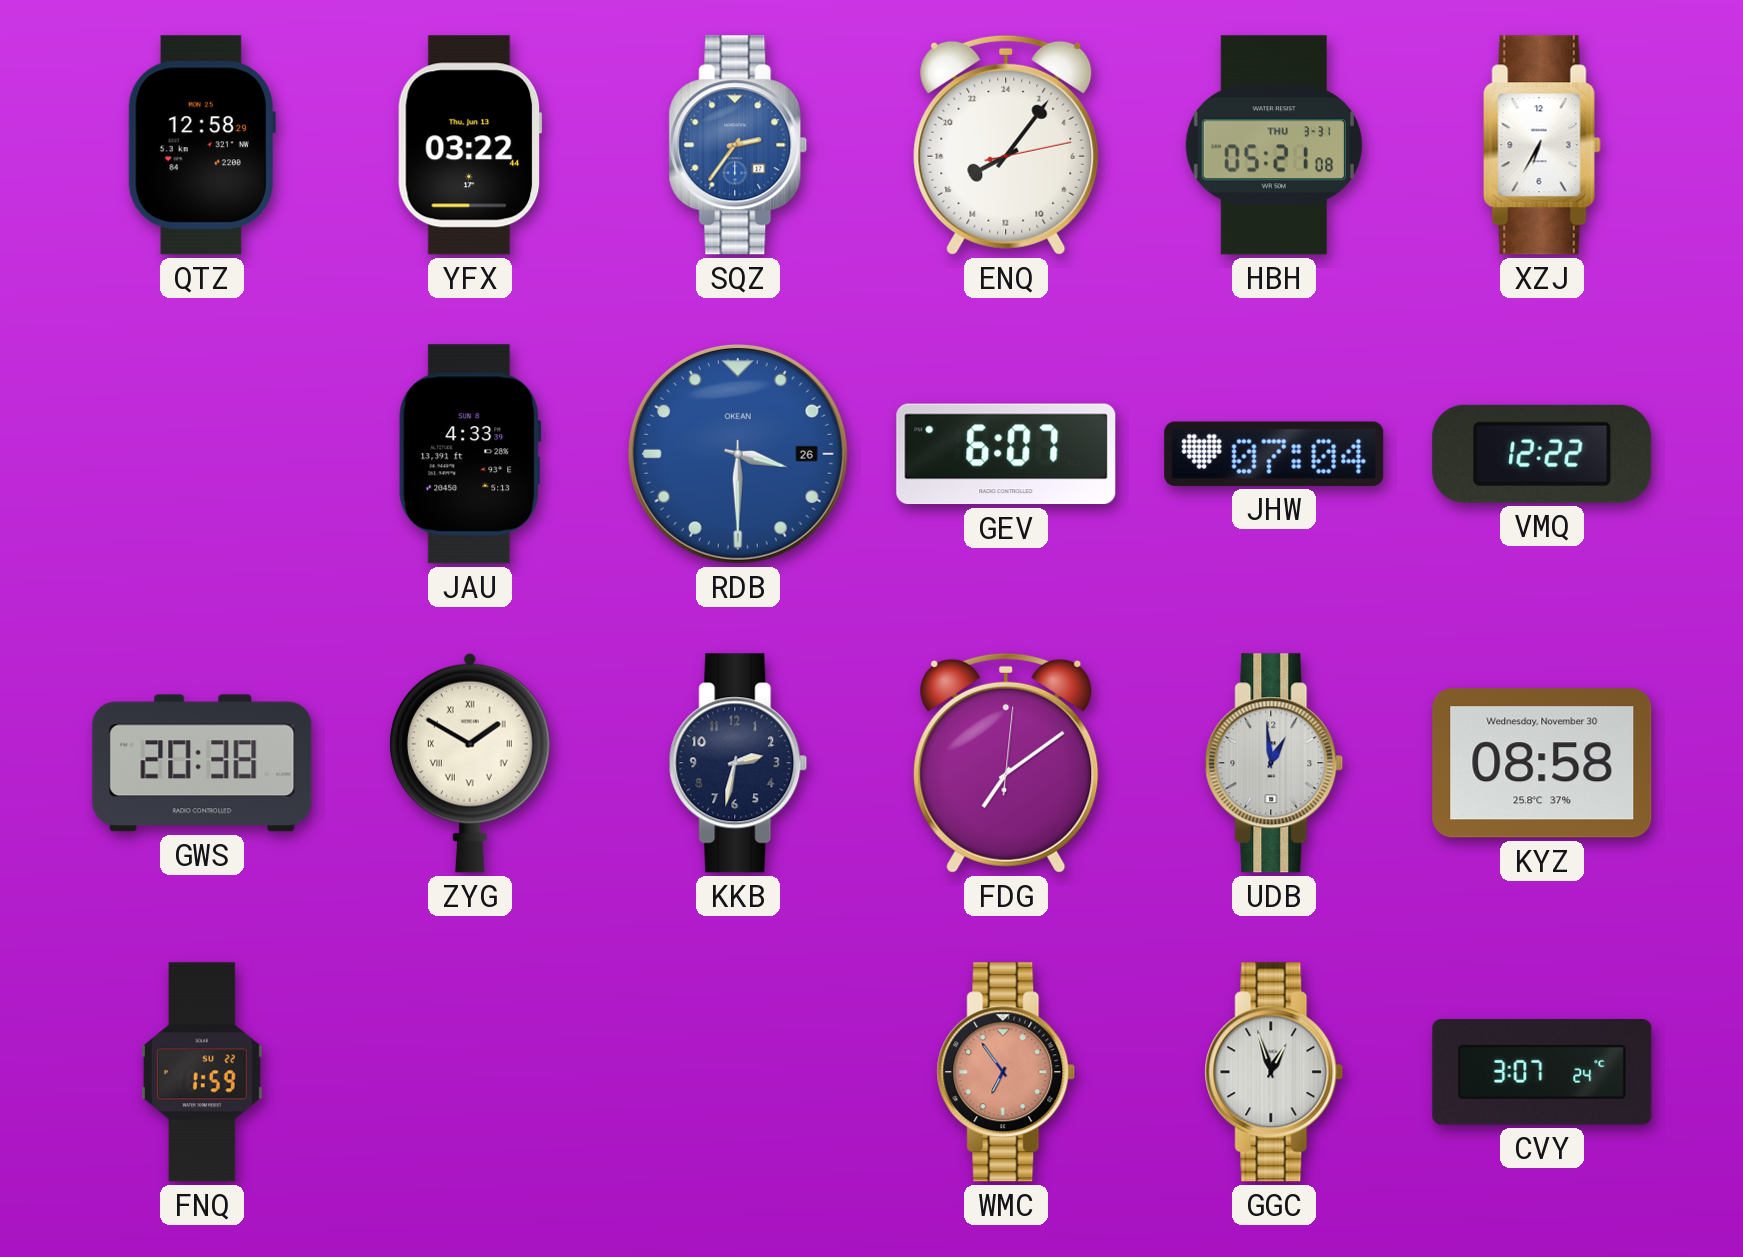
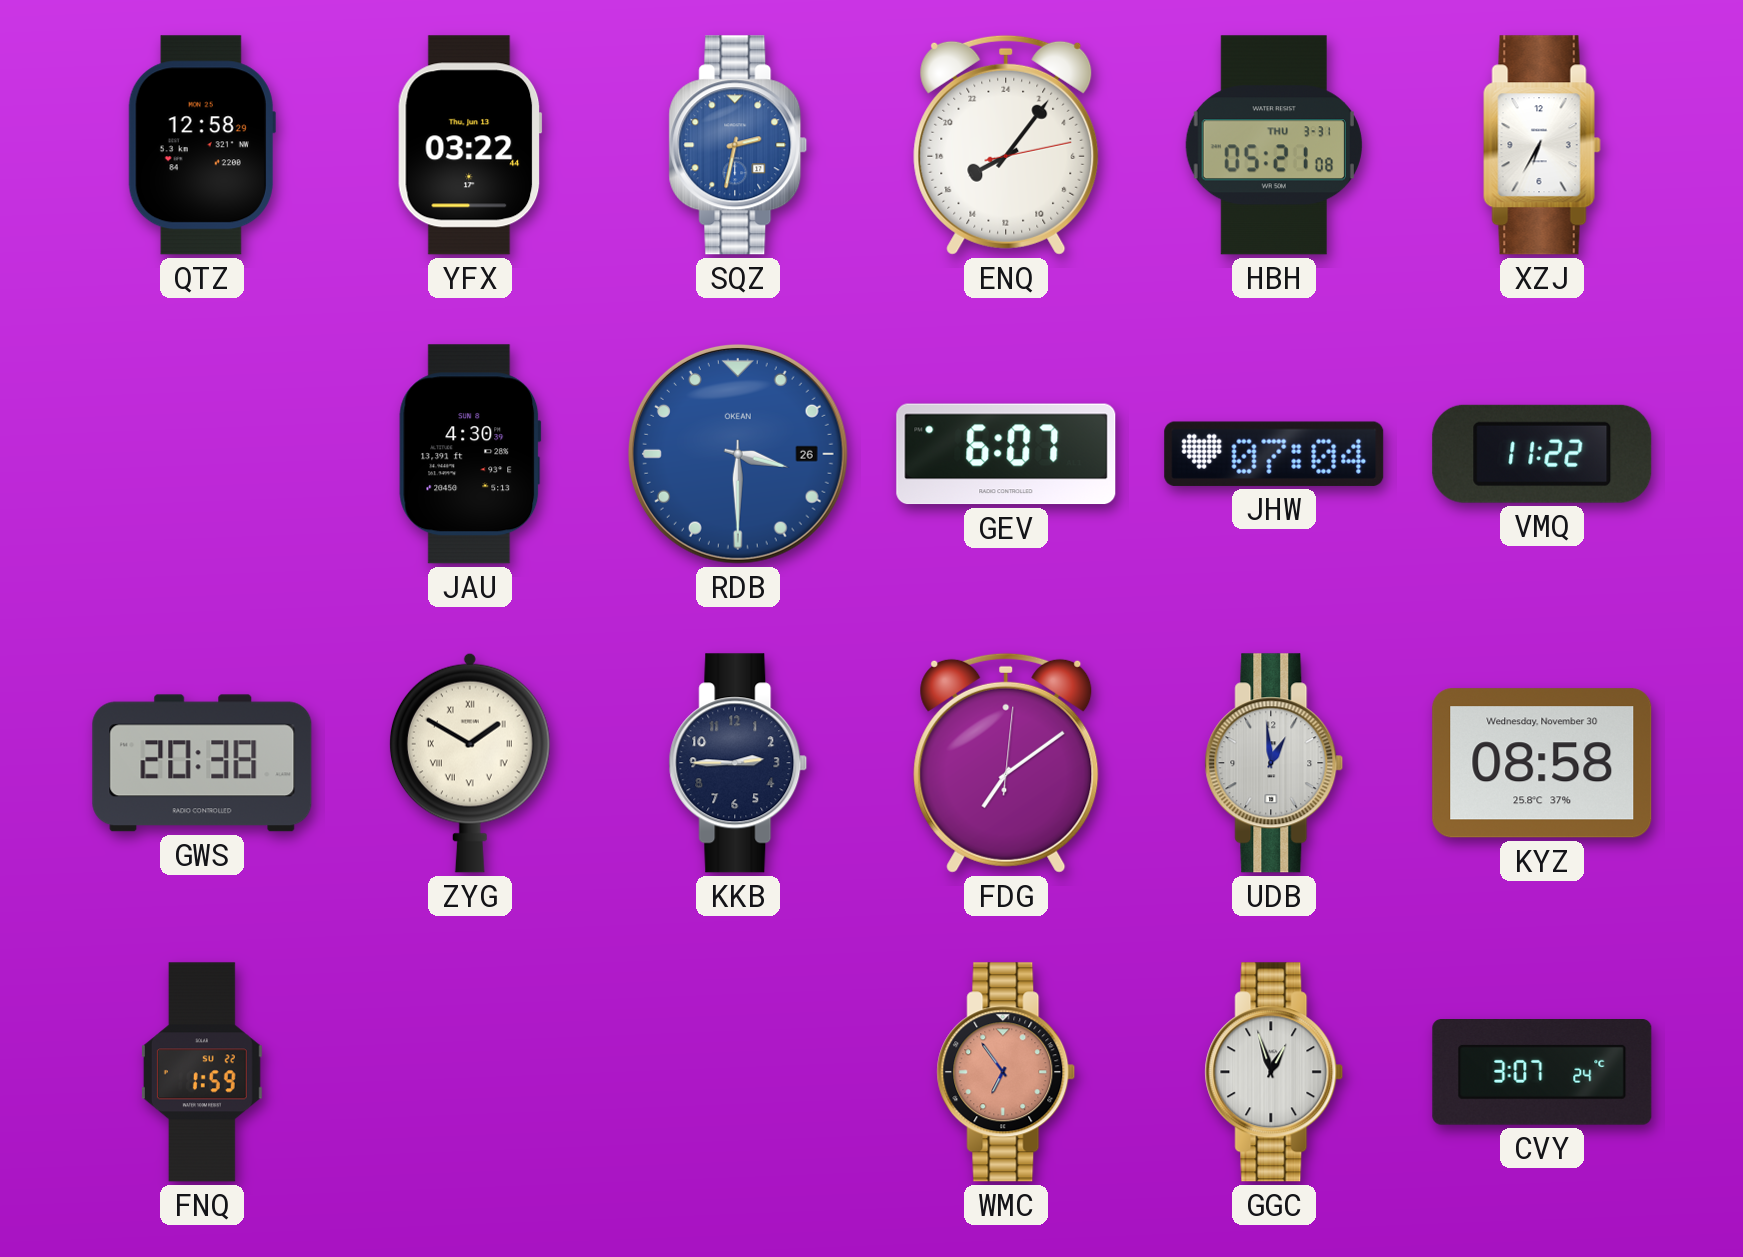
SQZ: 2:36 -> 2:32
JAU: 4:33 -> 4:30
VMQ: 12:22 -> 11:22
KKB: 2:32 -> 2:45
